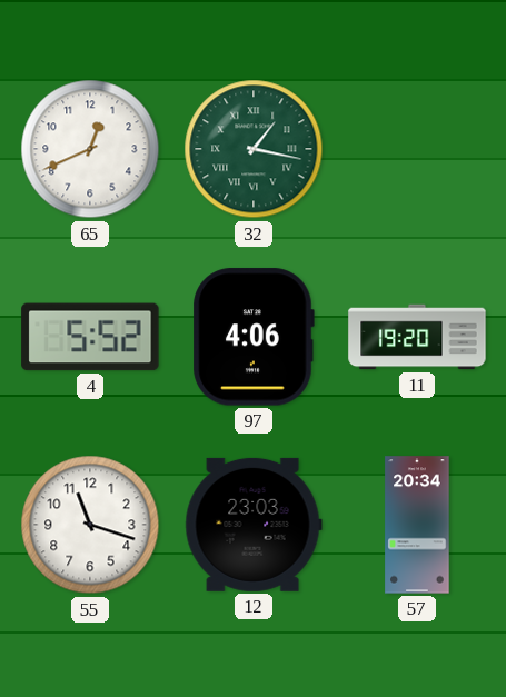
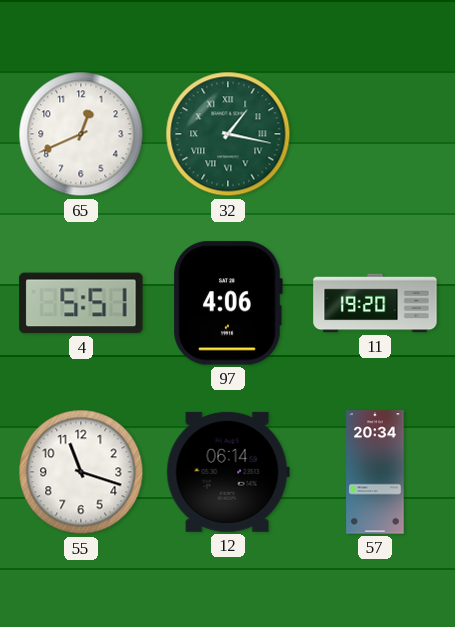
4: 5:52 -> 5:51
12: 23:03 -> 06:14
